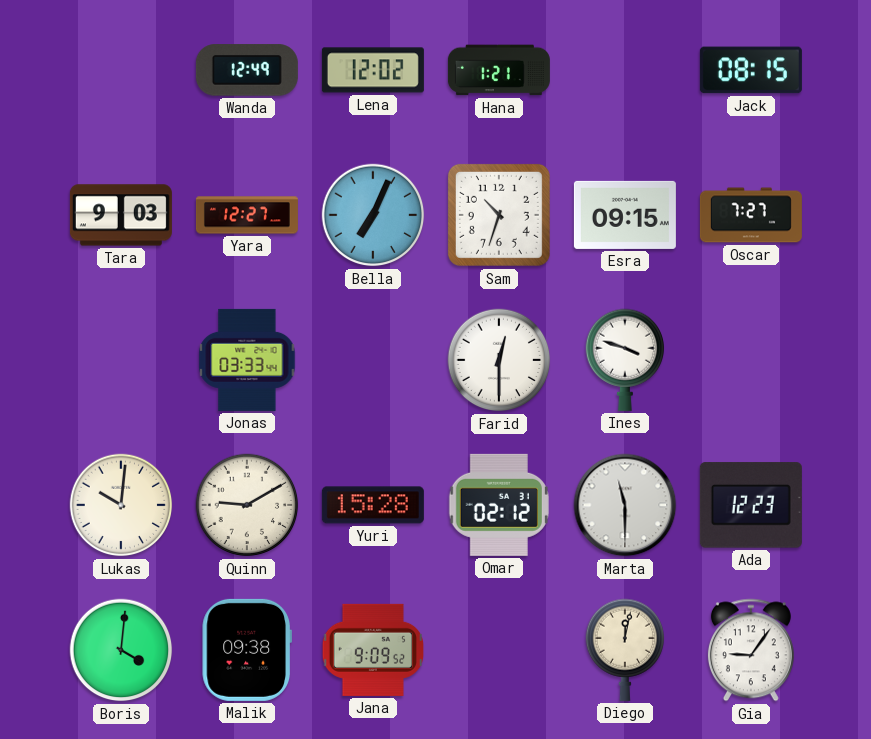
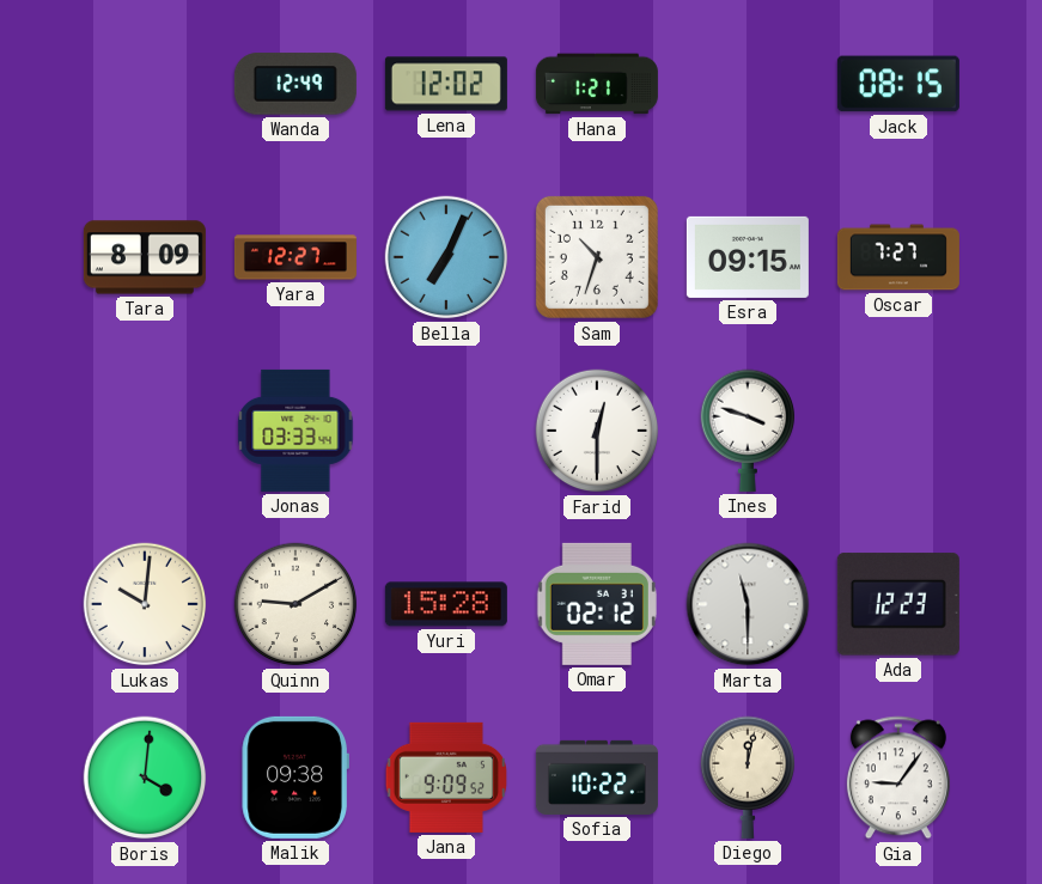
Tara: 9:03 -> 8:09
Sofia: none -> 10:22
